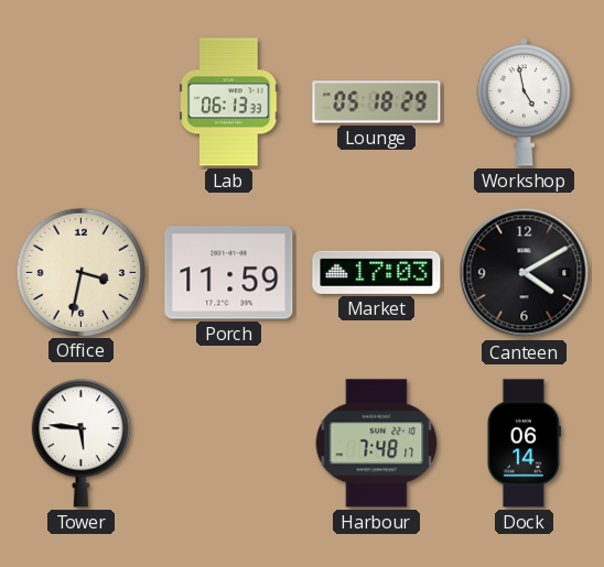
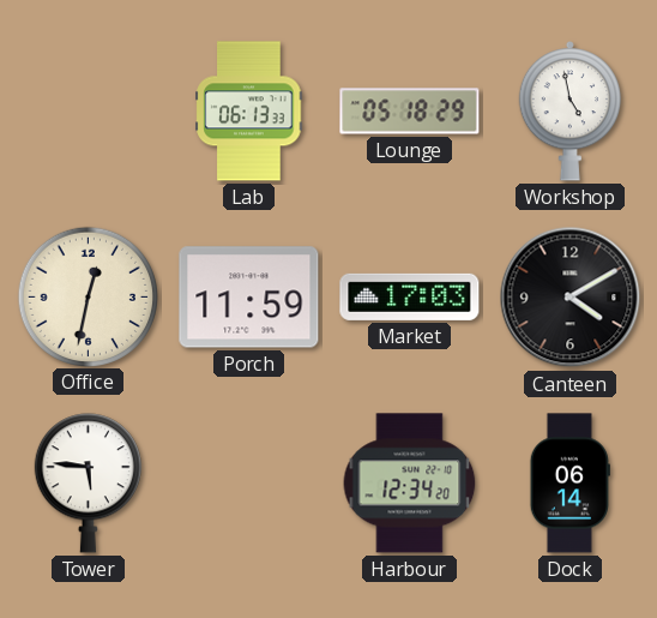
Office: 3:32 -> 12:32
Harbour: 7:48 -> 12:34
